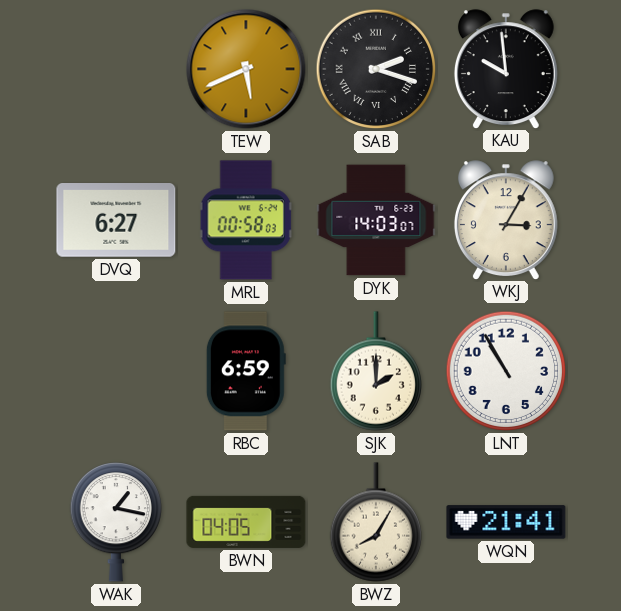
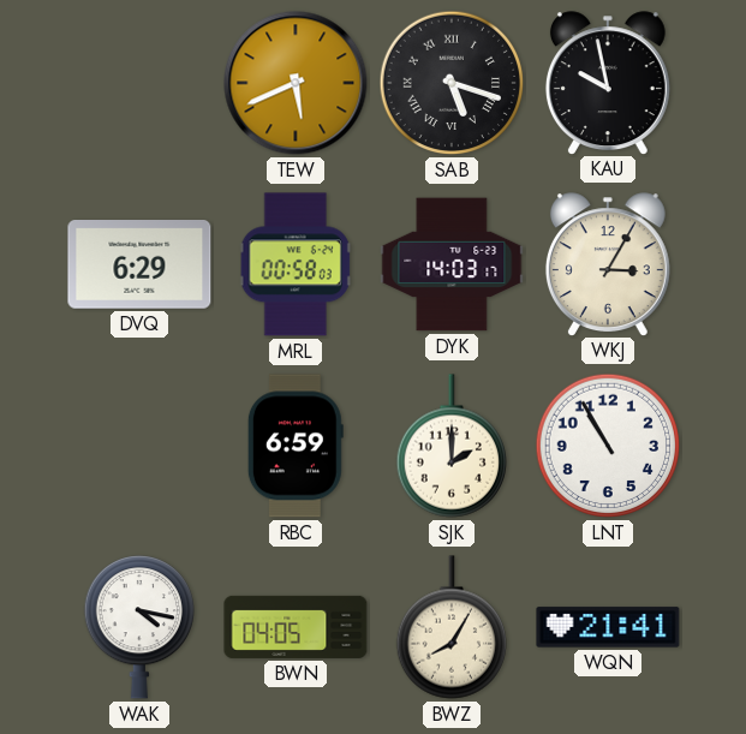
SAB: 2:18 -> 5:18
KAU: 9:59 -> 9:58
DVQ: 6:27 -> 6:29
DYK: 14:03:07 -> 14:03:17
WAK: 1:17 -> 4:17
